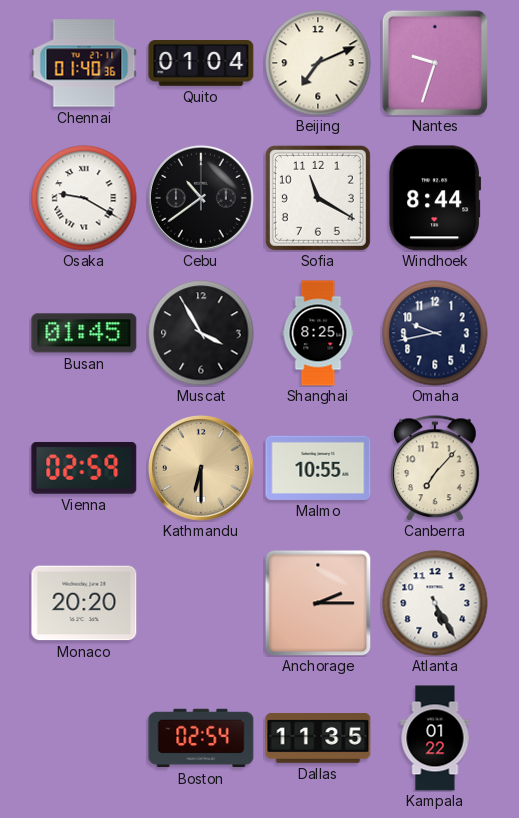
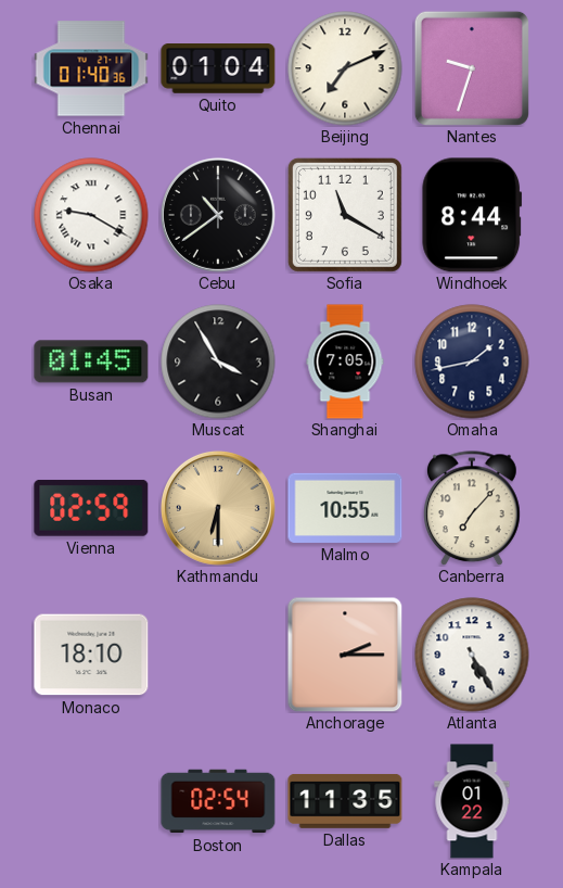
Shanghai: 8:25 -> 7:05
Omaha: 9:43 -> 1:43
Monaco: 20:20 -> 18:10
